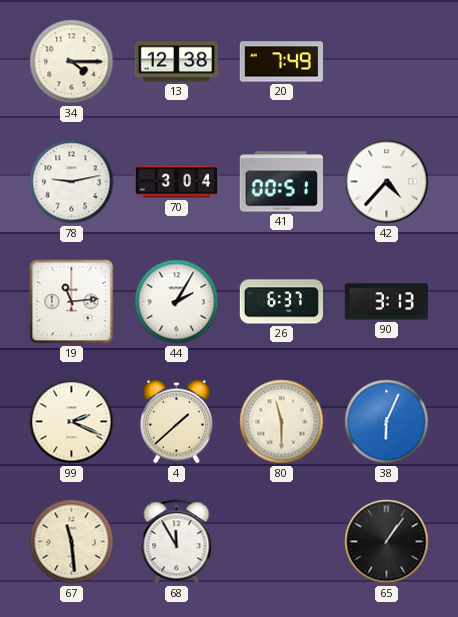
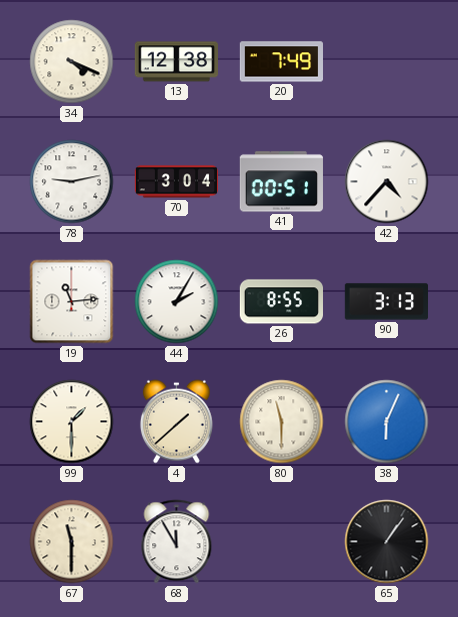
34: 4:15 -> 4:19
26: 6:37 -> 8:55
99: 2:19 -> 1:30
67: 11:29 -> 11:30
